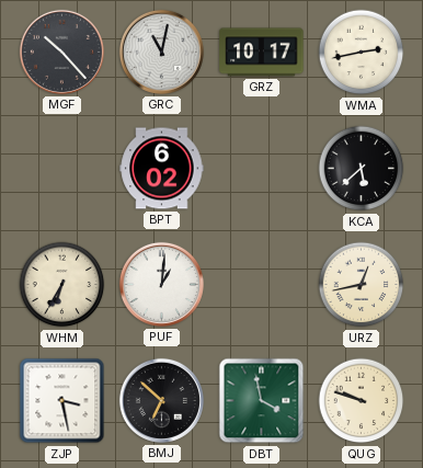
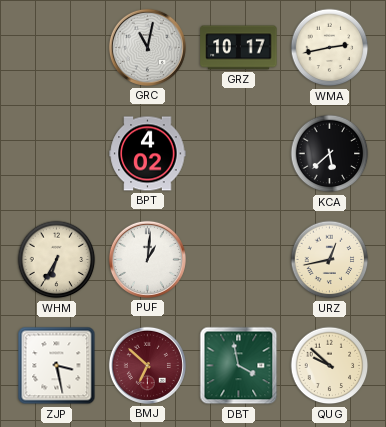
MGF: 10:23 -> none
BPT: 6:02 -> 4:02
BMJ dial: black -> burgundy
QUG: 9:48 -> 9:52
